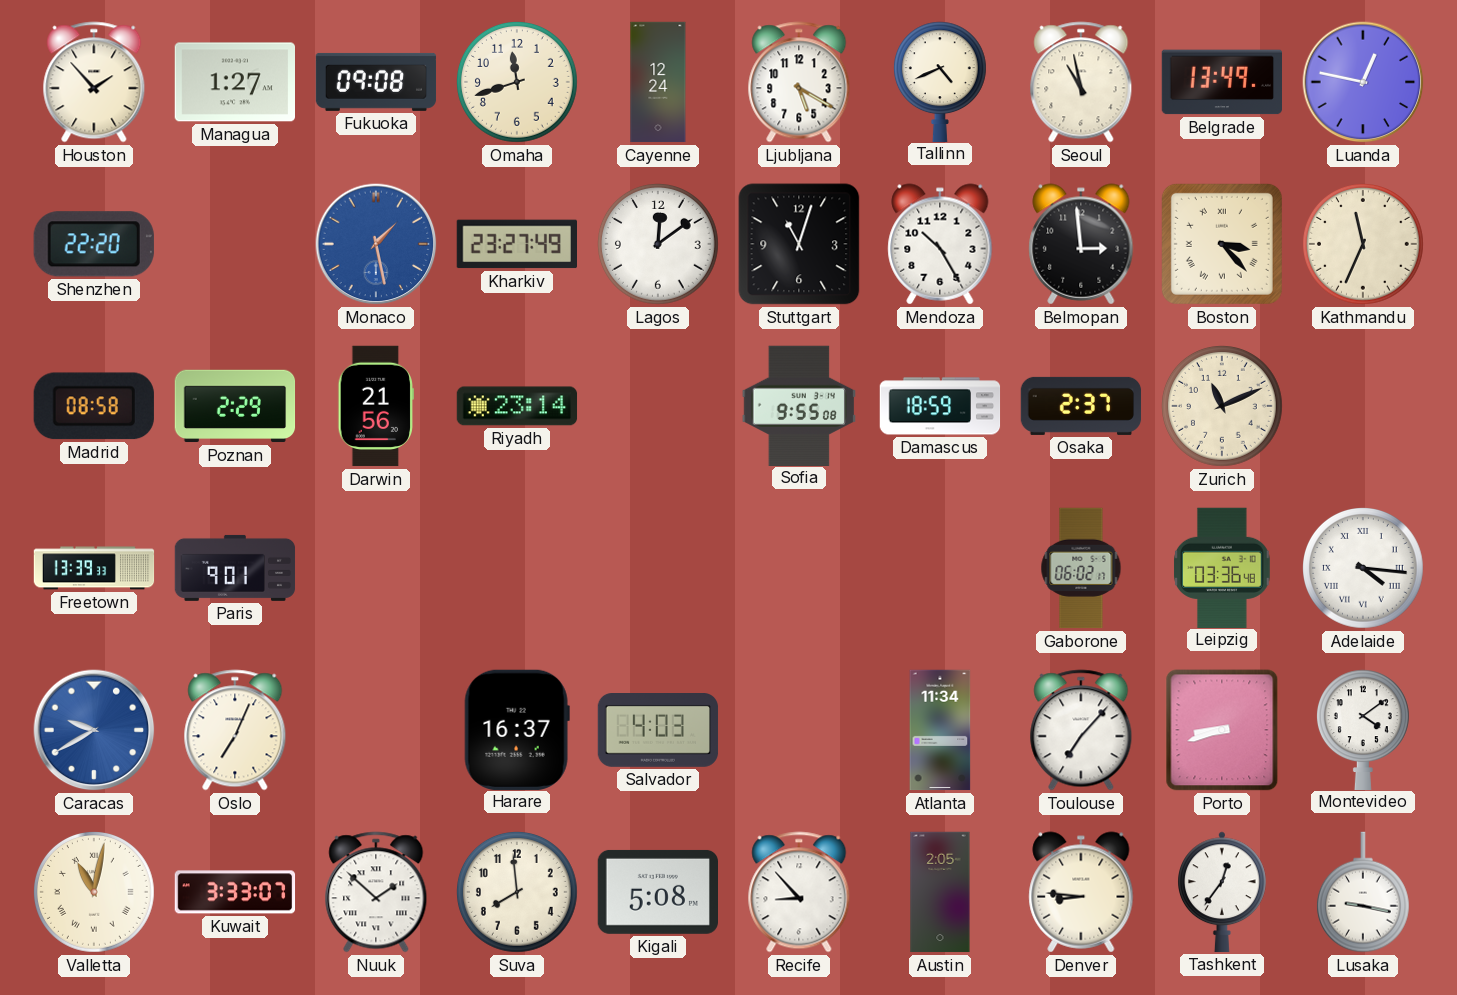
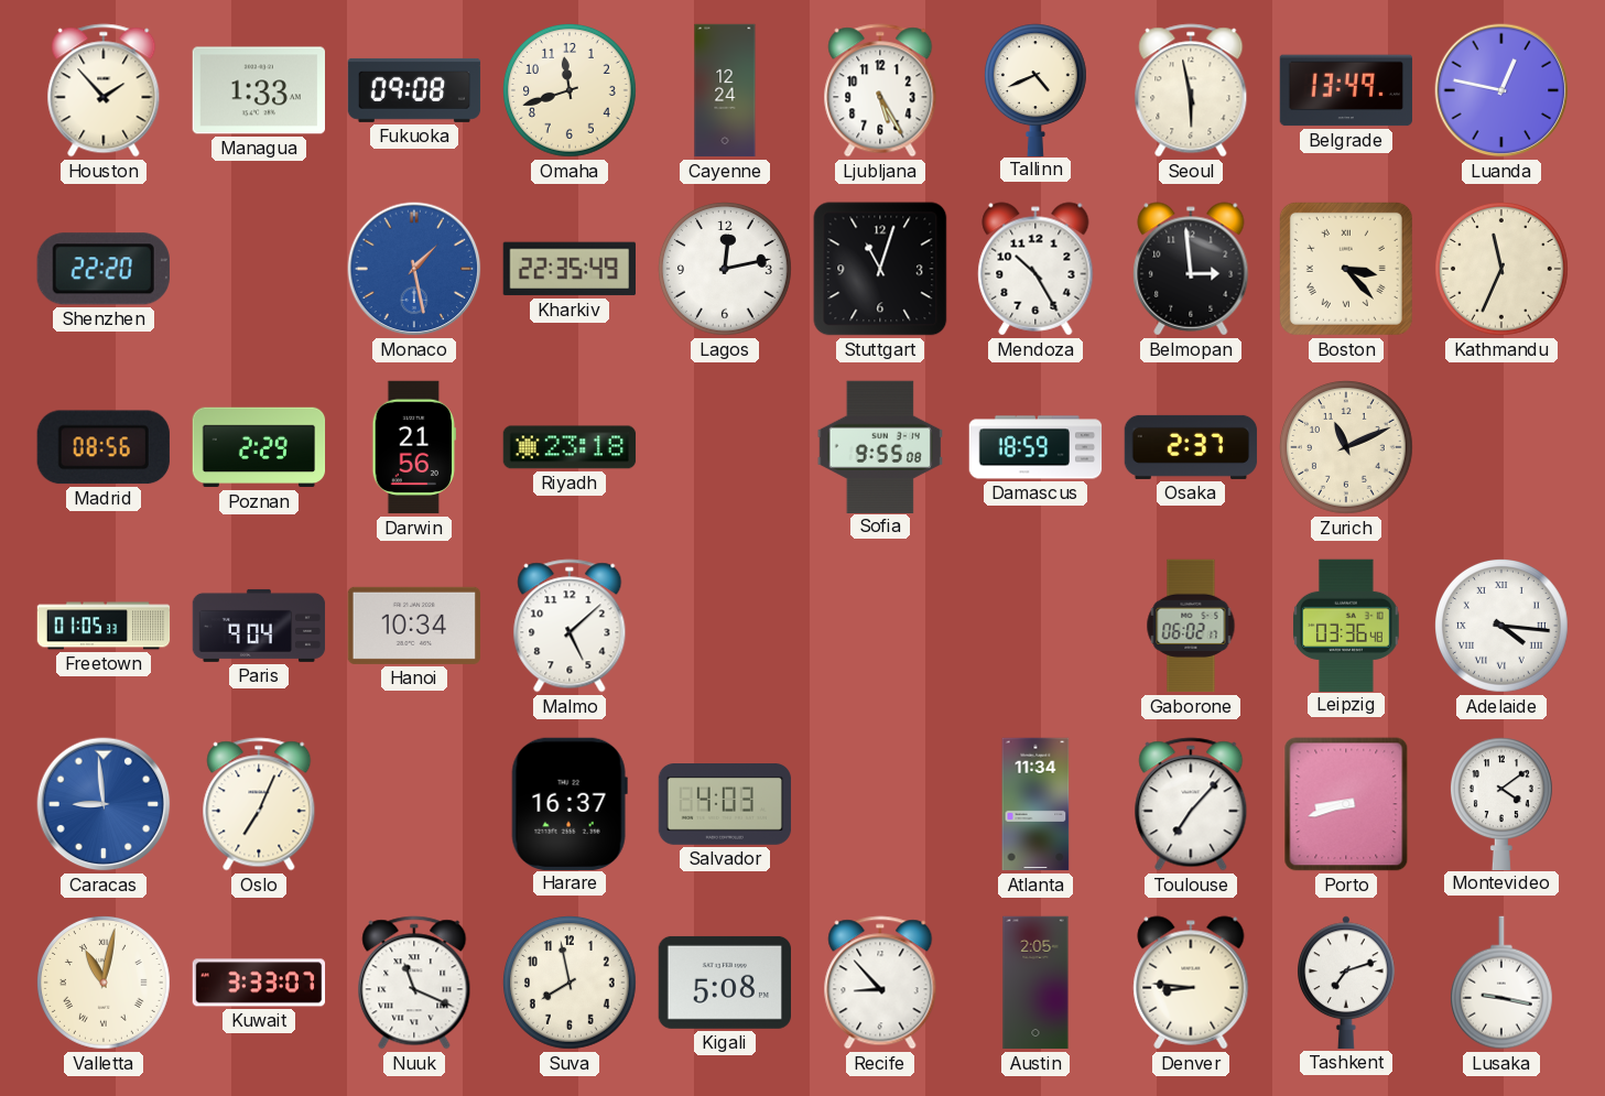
Managua: 1:27 -> 1:33
Ljubljana: 5:20 -> 5:25
Seoul: 10:58 -> 5:58
Kharkiv: 23:27 -> 22:35
Lagos: 12:09 -> 12:13
Madrid: 08:58 -> 08:56
Riyadh: 23:14 -> 23:18
Freetown: 13:39 -> 01:05
Paris: 9:01 -> 9:04
Hanoi: none -> 10:34
Malmo: none -> 5:08
Caracas: 9:40 -> 8:59
Nuuk: 1:52 -> 11:19
Suva: 7:59 -> 7:58
Tashkent: 12:36 -> 7:12
